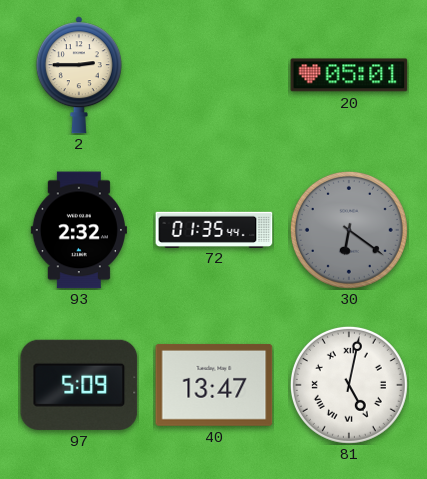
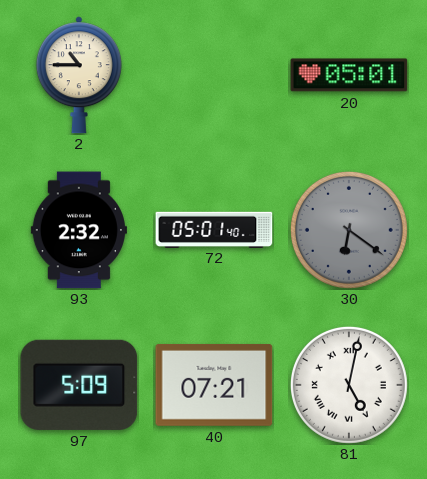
2: 2:45 -> 10:45
72: 01:35 -> 05:01
40: 13:47 -> 07:21
